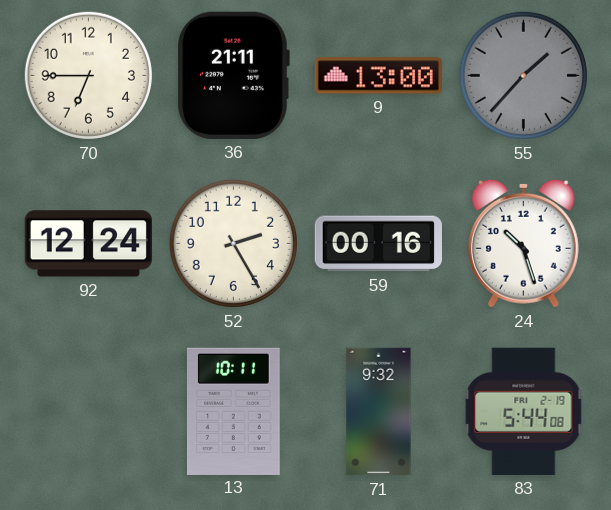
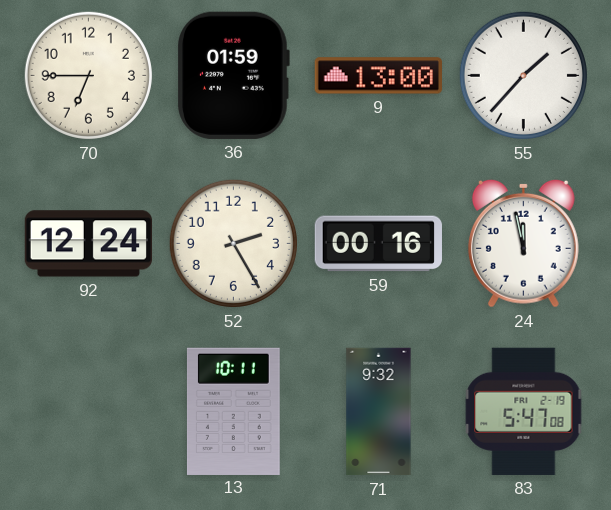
36: 21:11 -> 01:59
55 dial: grey -> white
24: 10:27 -> 11:58
83: 5:44 -> 5:47
